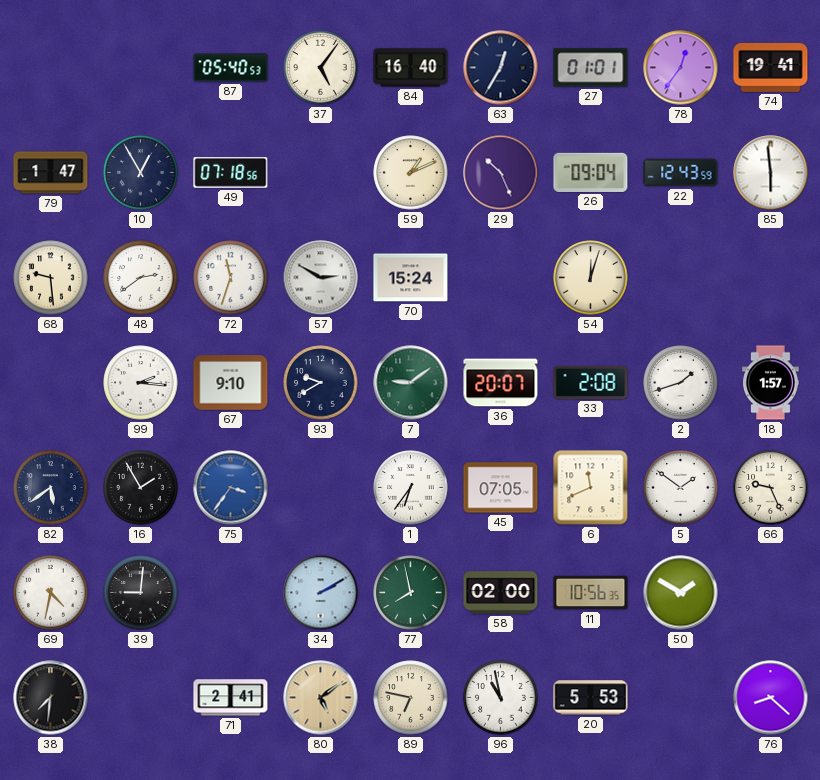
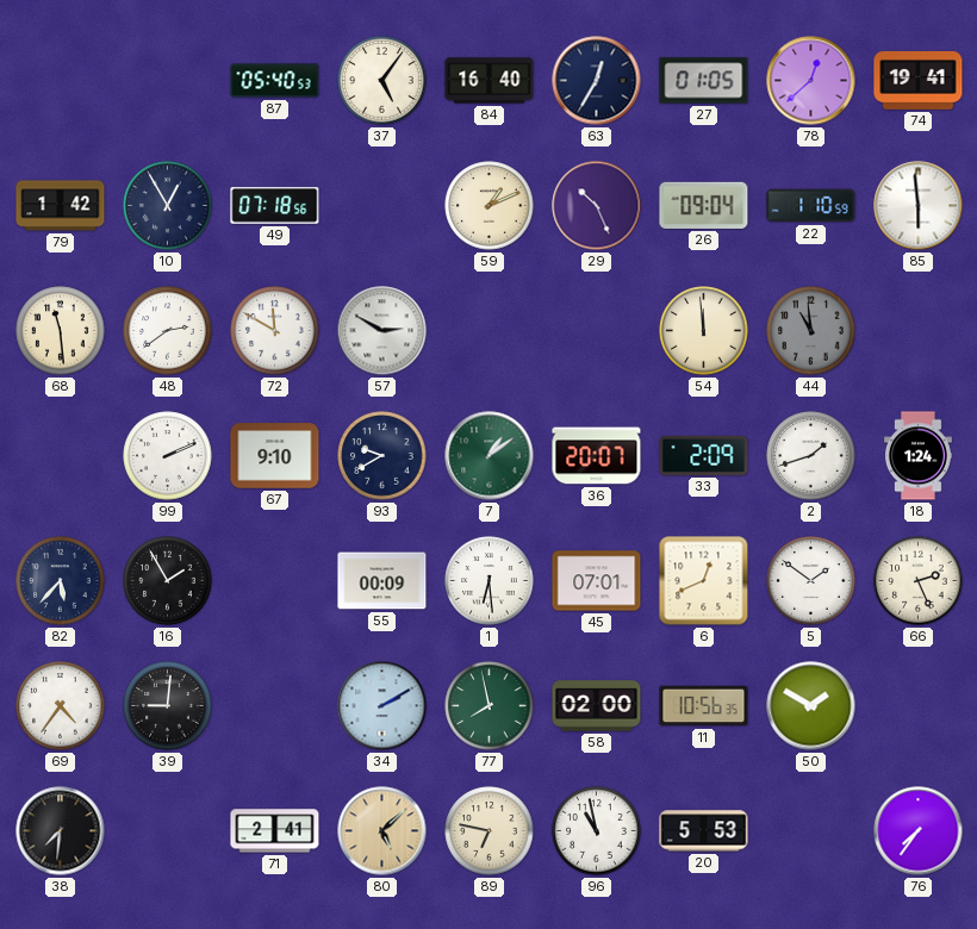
27: 01:01 -> 01:05
78: 12:36 -> 12:38
79: 1:47 -> 1:42
22: 12:43 -> 1:10
68: 9:29 -> 11:29
72: 11:33 -> 11:50
70: 15:24 -> none
54: 12:03 -> 11:59
44: none -> 10:59
99: 2:16 -> 2:11
7: 9:09 -> 1:09
33: 2:08 -> 2:09
18: 1:57 -> 1:24
82: 5:39 -> 5:37
75: 3:36 -> none
55: none -> 00:09
1: 6:36 -> 6:29
45: 07:05 -> 07:01
6: 11:41 -> 12:41
66: 9:26 -> 2:26
69: 4:32 -> 4:36
80: 5:09 -> 5:08
76: 8:22 -> 7:36
